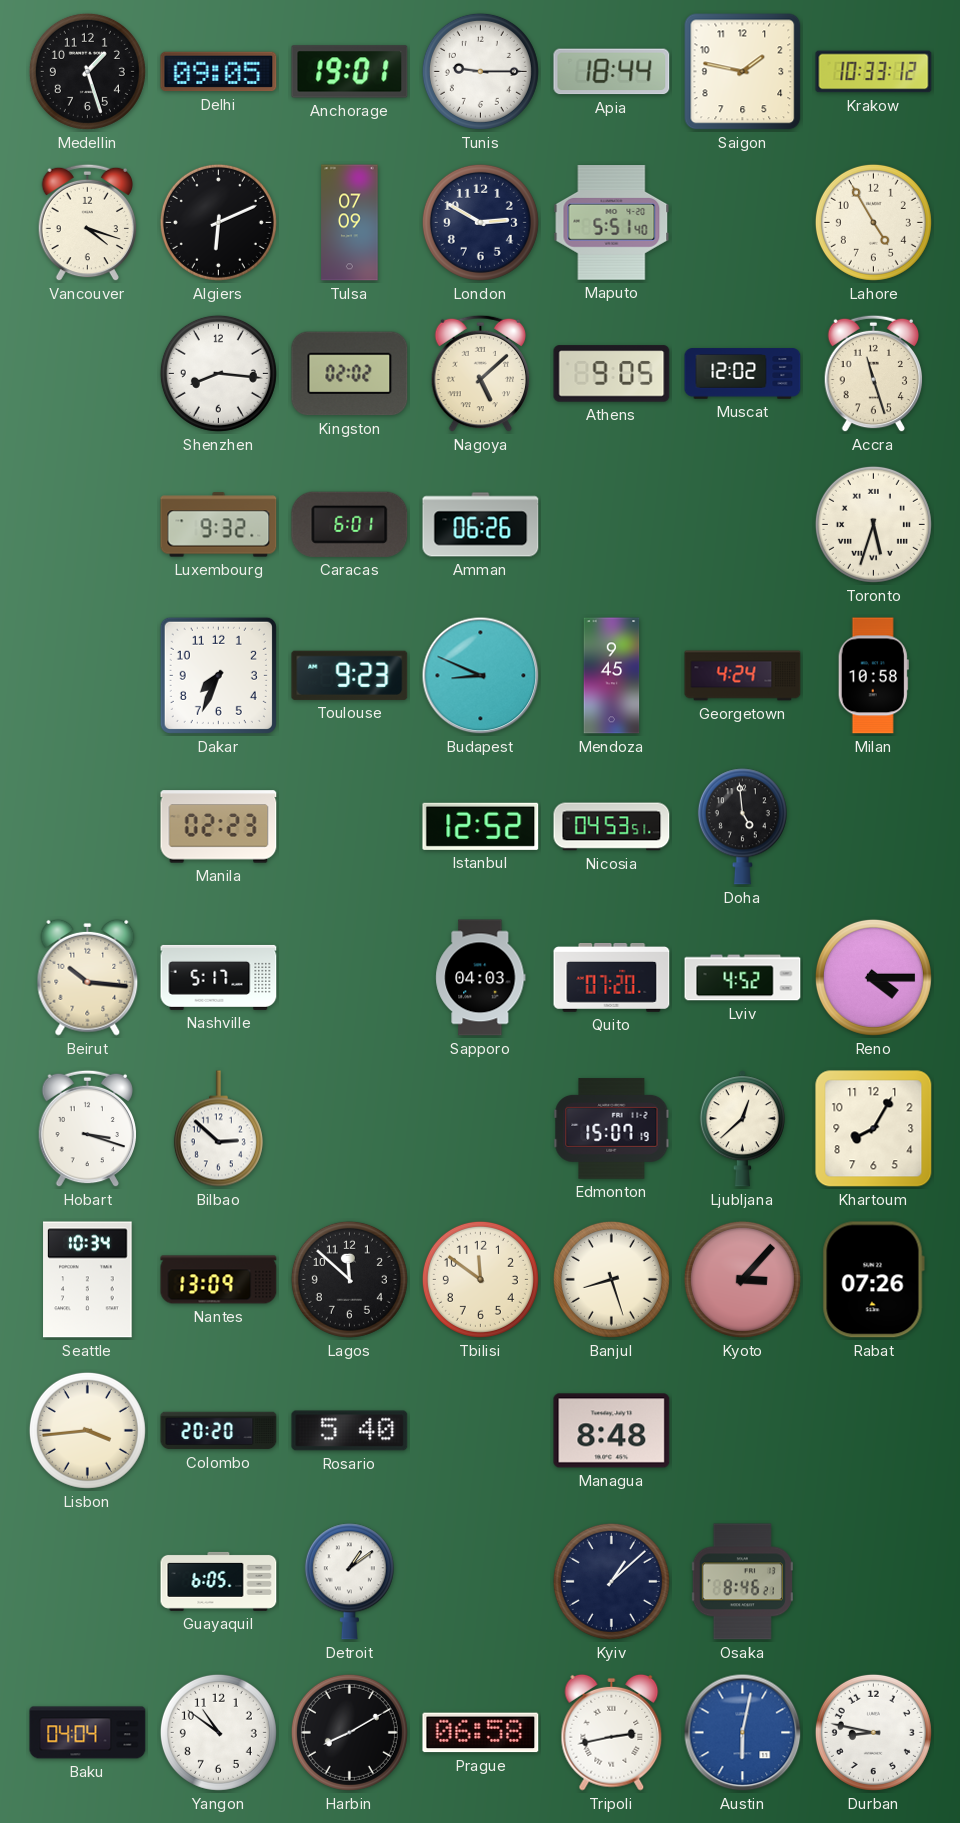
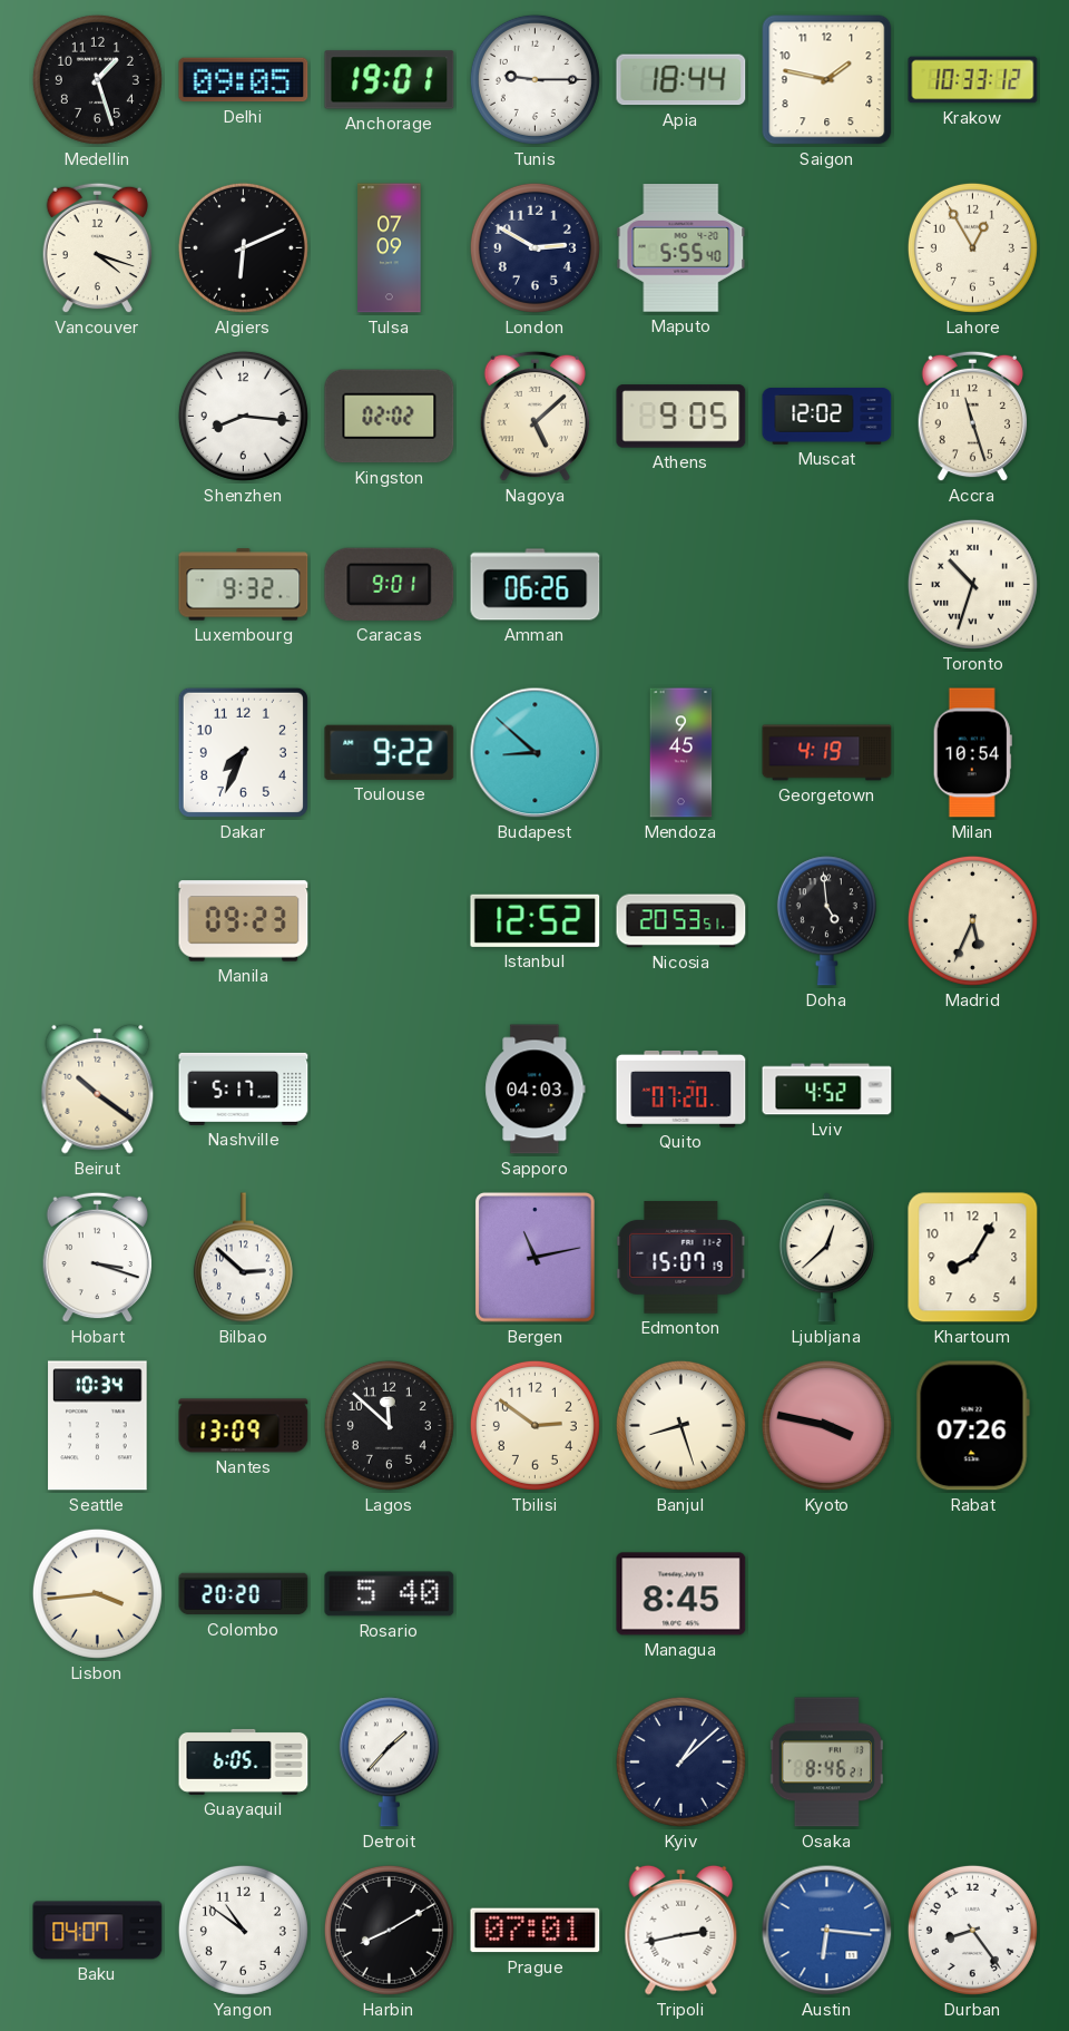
Maputo: 5:51 -> 5:55
Lahore: 4:55 -> 12:55
Caracas: 6:01 -> 9:01
Toronto: 5:33 -> 10:33
Toulouse: 9:23 -> 9:22
Budapest: 8:49 -> 8:52
Georgetown: 4:24 -> 4:19
Milan: 10:58 -> 10:54
Manila: 02:23 -> 09:23
Nicosia: 04:53 -> 20:53
Madrid: none -> 5:34
Beirut: 10:16 -> 10:21
Reno: 4:15 -> none
Bergen: none -> 11:13
Tbilisi: 11:51 -> 2:51
Kyoto: 3:07 -> 3:47
Managua: 8:48 -> 8:45
Detroit: 1:09 -> 1:37
Baku: 04:04 -> 04:07
Prague: 06:58 -> 07:01
Austin: 6:02 -> 6:16
Durban: 8:47 -> 8:24
